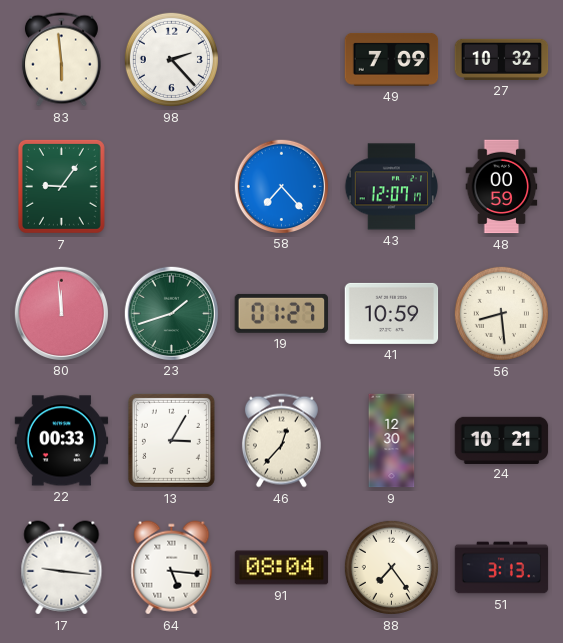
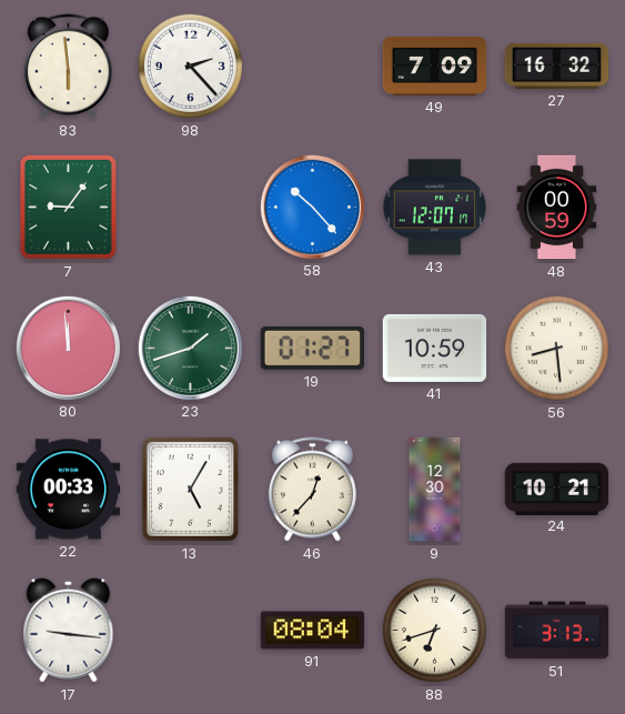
27: 10:32 -> 16:32
58: 7:23 -> 10:23
13: 3:05 -> 5:05
64: 5:16 -> none
88: 7:24 -> 6:42
